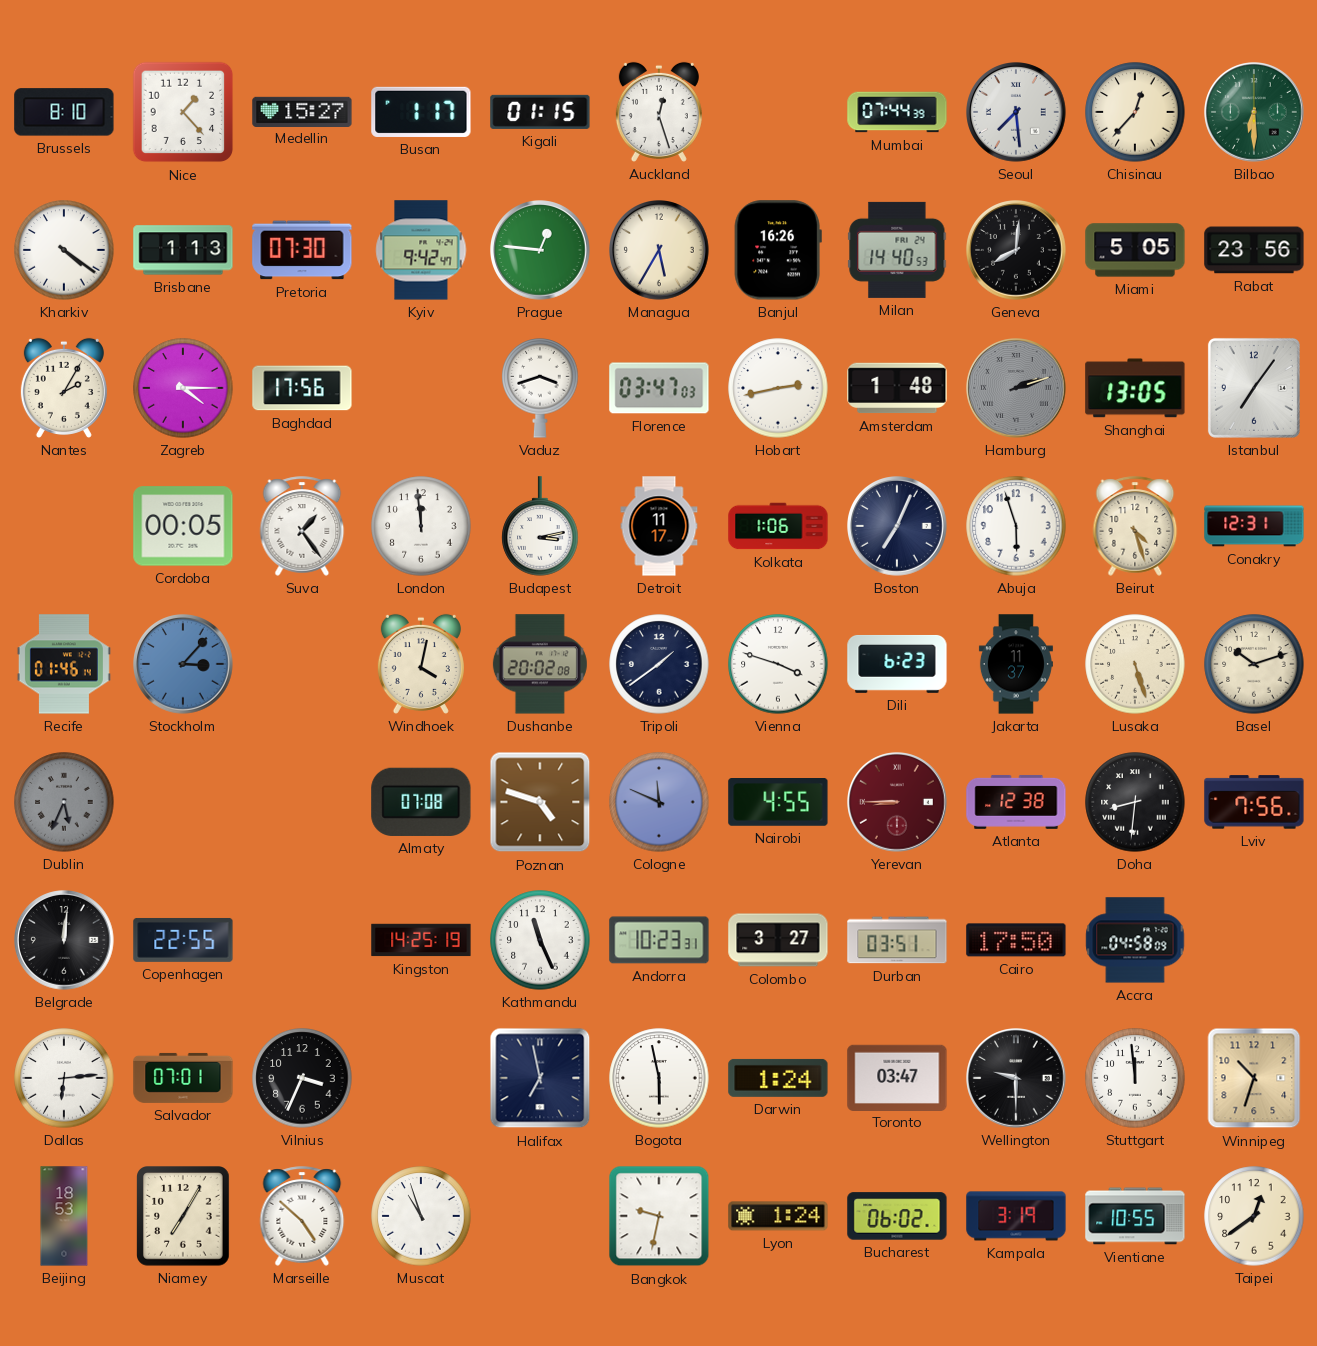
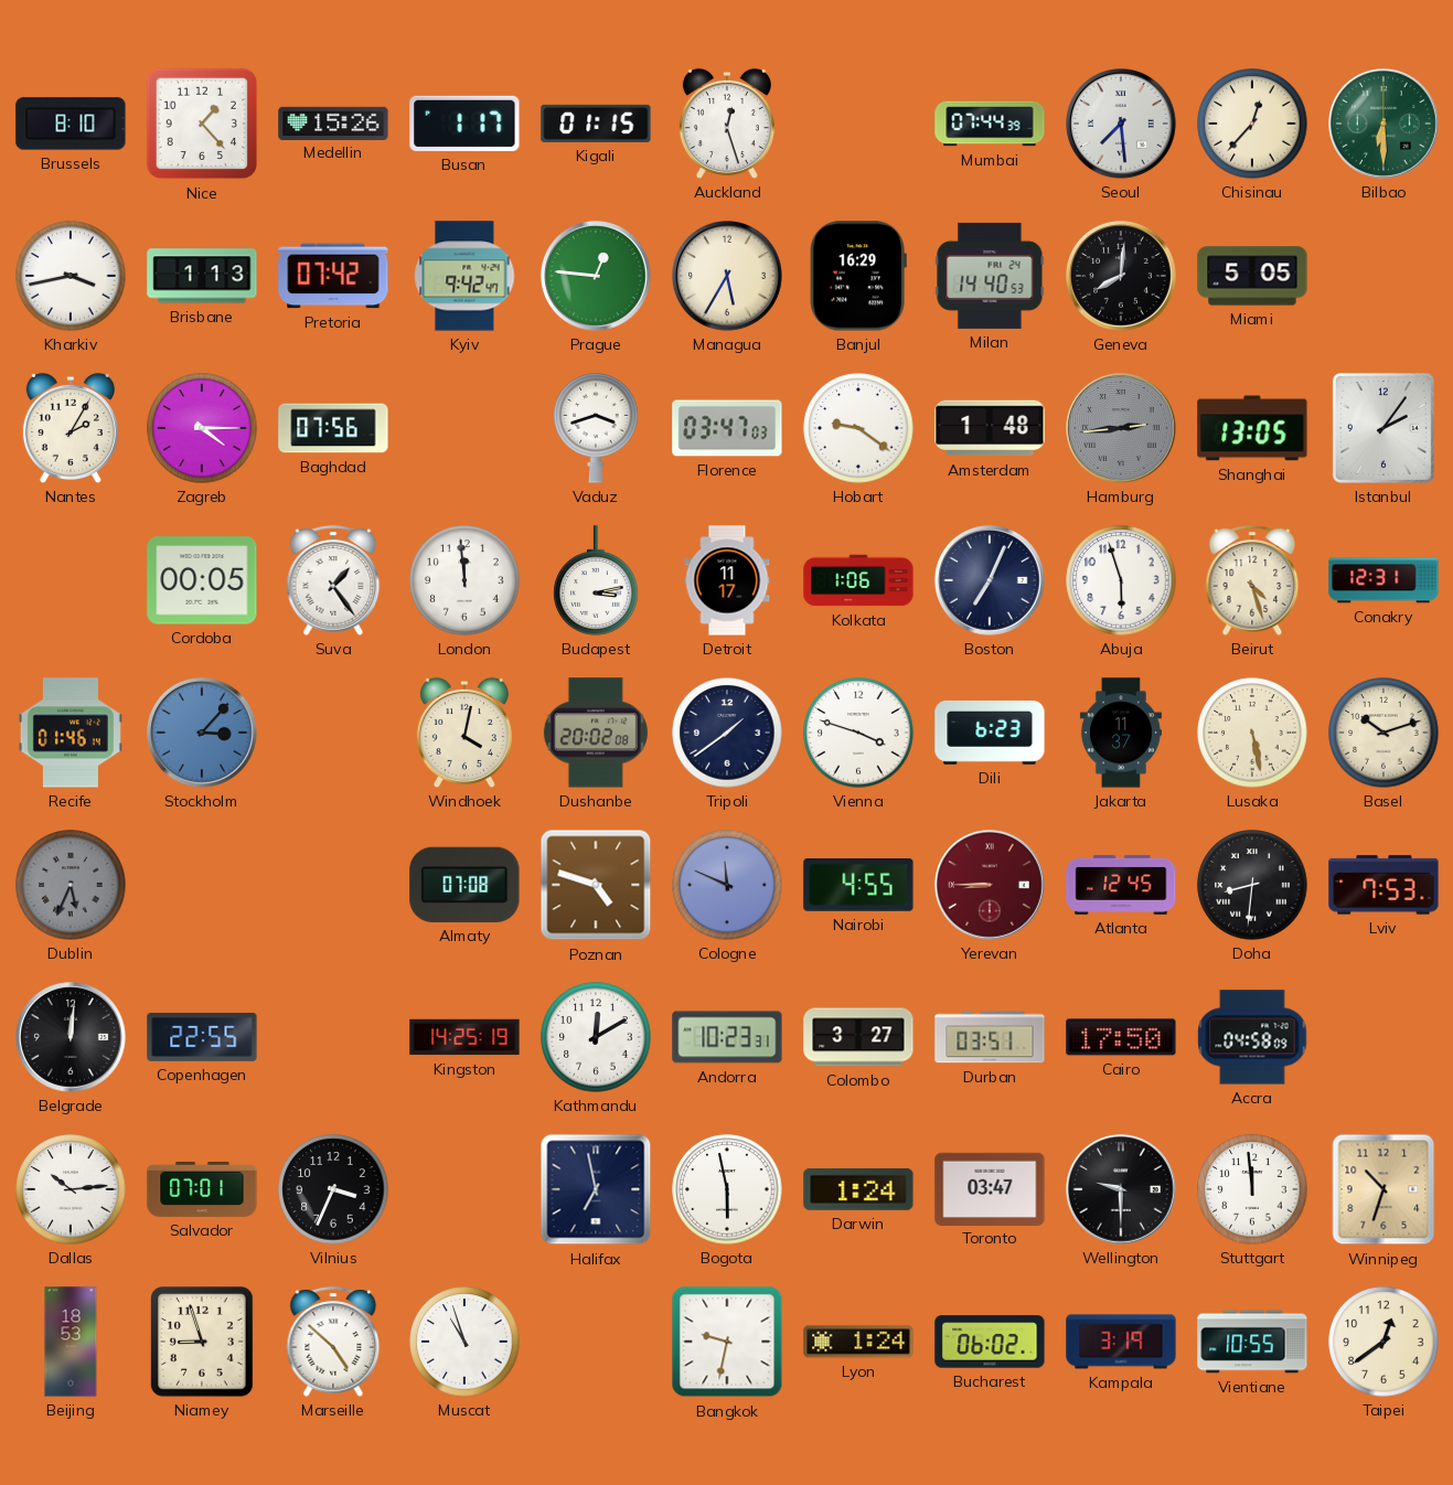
Medellin: 15:27 -> 15:26
Kharkiv: 4:21 -> 3:43
Pretoria: 07:30 -> 07:42
Banjul: 16:26 -> 16:29
Rabat: 23:56 -> none
Baghdad: 17:56 -> 07:56
Hobart: 2:43 -> 9:21
Hamburg: 2:12 -> 2:44
Istanbul: 7:06 -> 2:06
Lusaka: 5:27 -> 5:28
Atlanta: 12:38 -> 12:45
Lviv: 7:56 -> 7:53
Kathmandu: 11:26 -> 12:10
Dallas: 6:14 -> 10:14
Niamey: 7:05 -> 8:57
